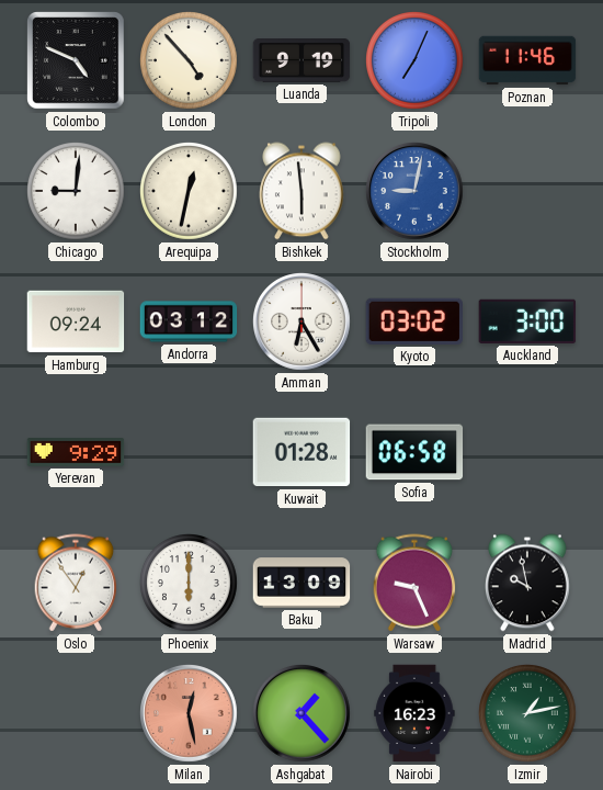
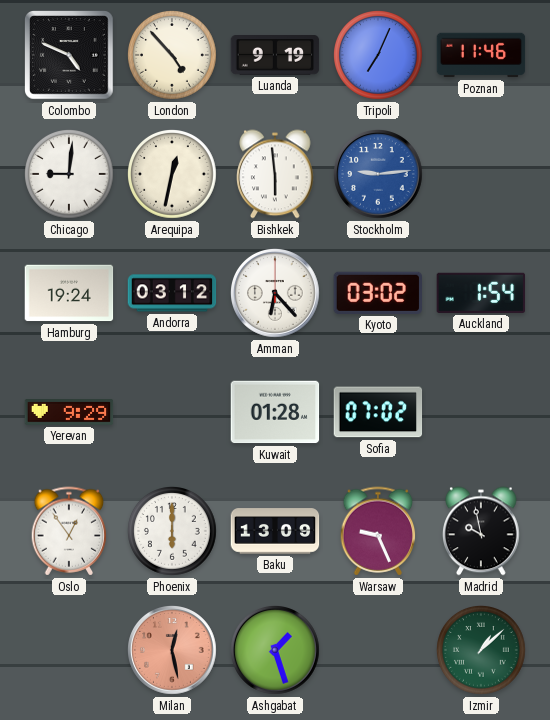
Stockholm: 9:02 -> 9:14
Hamburg: 09:24 -> 19:24
Amman: 6:25 -> 6:23
Auckland: 3:00 -> 1:54
Sofia: 06:58 -> 07:02
Ashgabat: 1:23 -> 1:27
Nairobi: 16:23 -> none
Izmir: 1:13 -> 1:08
